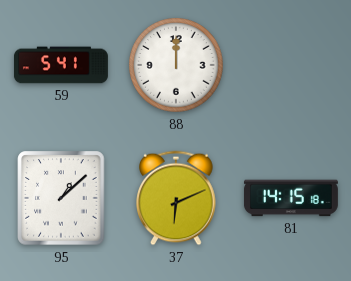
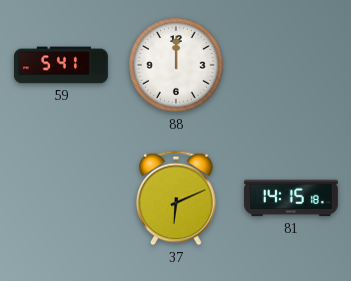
95: 1:08 -> none
